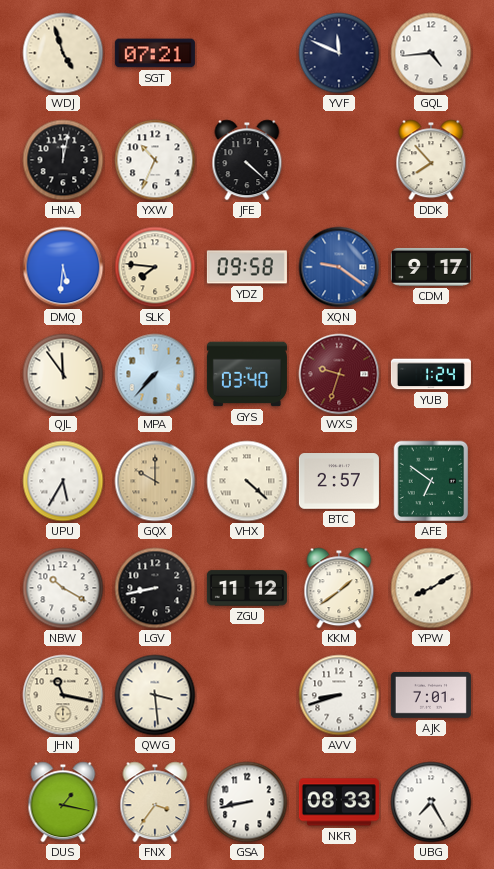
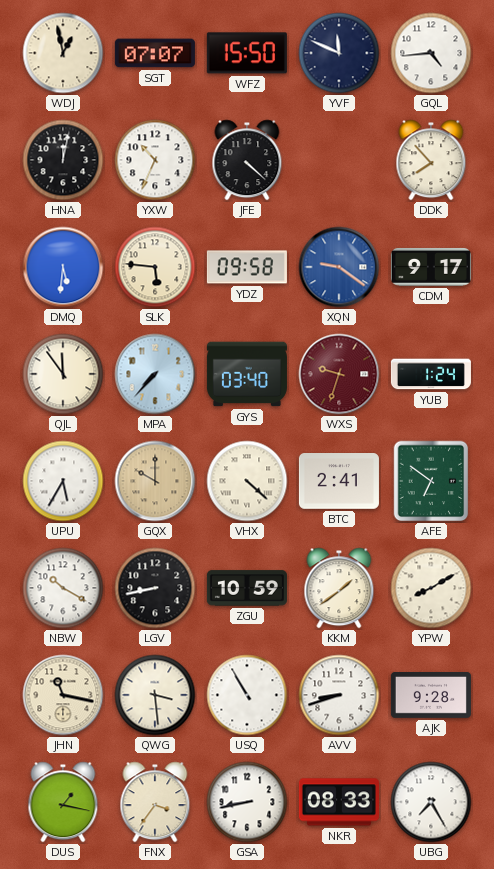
WDJ: 4:57 -> 12:58
SGT: 07:21 -> 07:07
WFZ: none -> 15:50
SLK: 7:46 -> 5:46
BTC: 2:57 -> 2:41
ZGU: 11:12 -> 10:59
USQ: none -> 10:55
AJK: 7:01 -> 9:28
